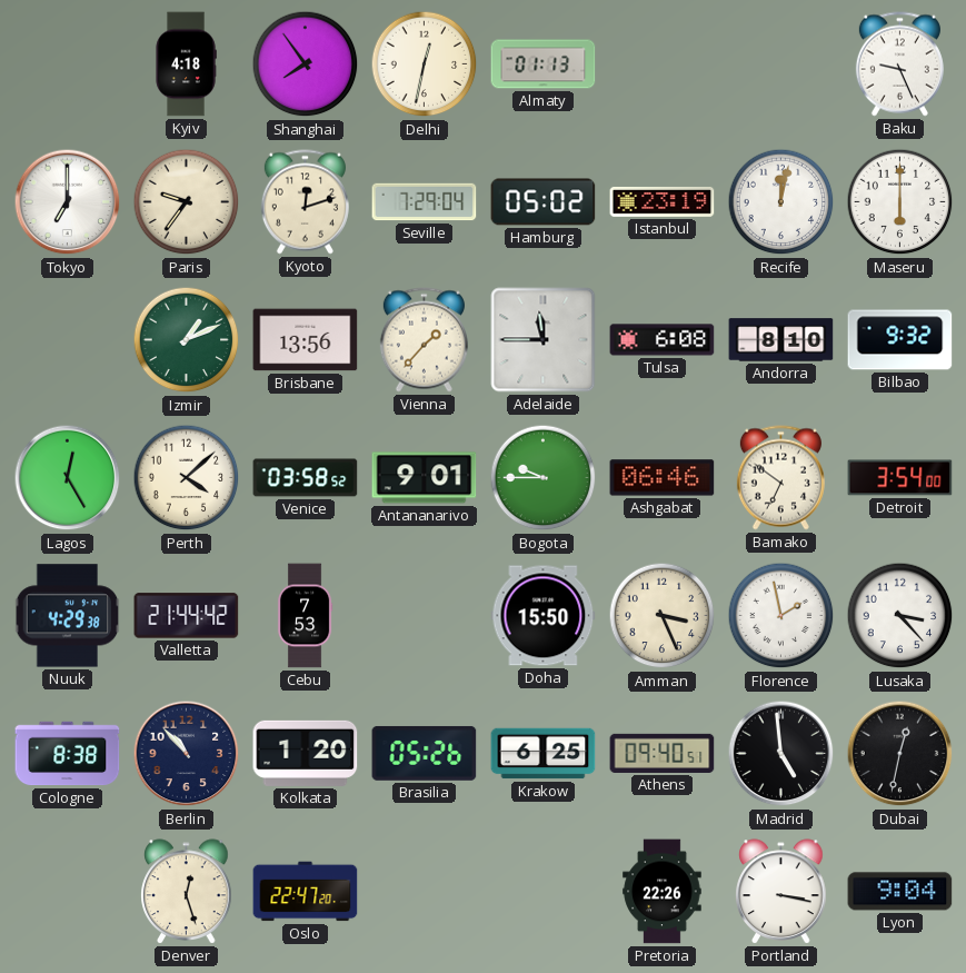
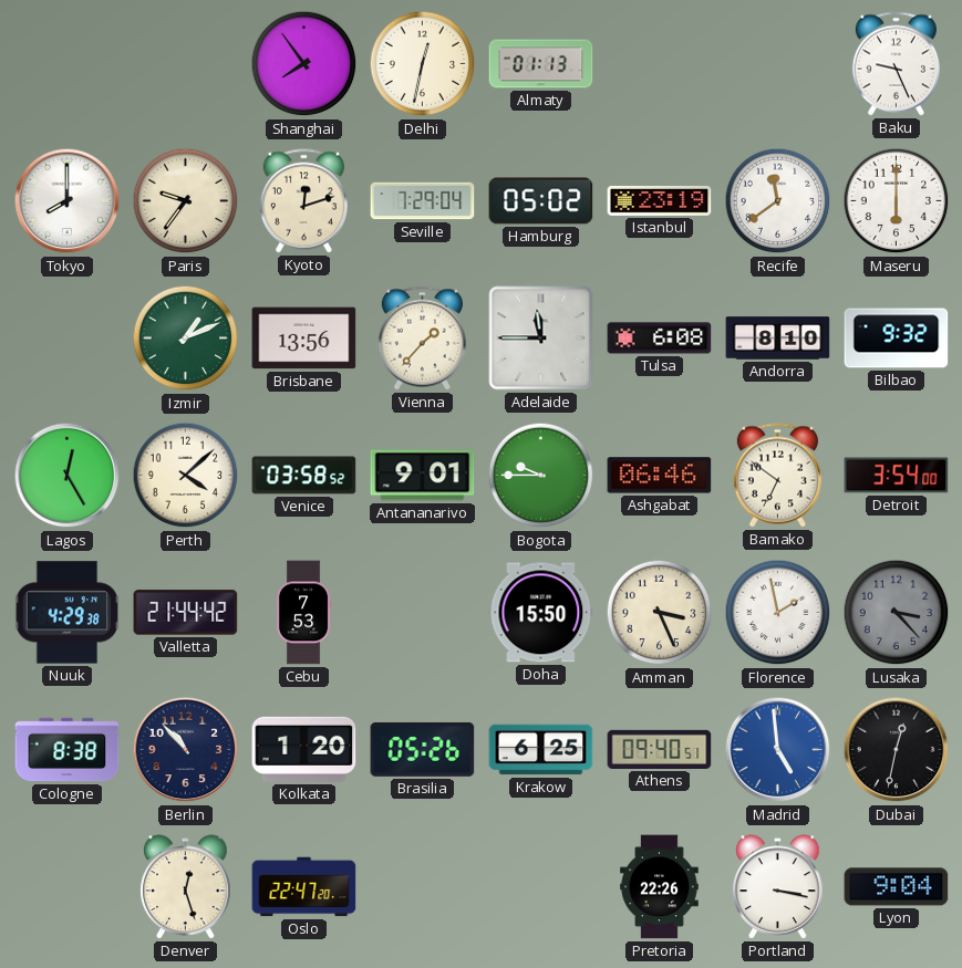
Kyiv: 4:18 -> none
Tokyo: 7:00 -> 8:00
Recife: 12:02 -> 11:39
Lusaka dial: white -> grey
Madrid dial: black -> blue
